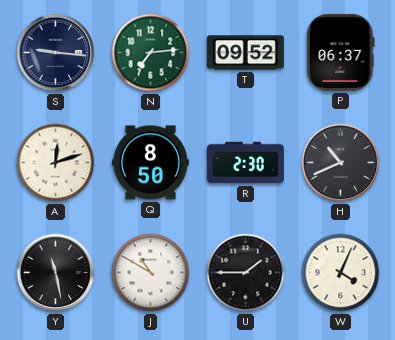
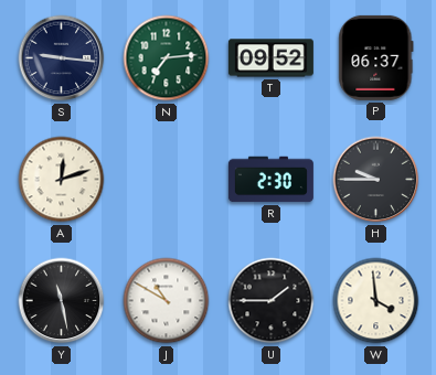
Q: 8:50 -> none
H: 10:41 -> 9:45
W: 4:04 -> 3:59
